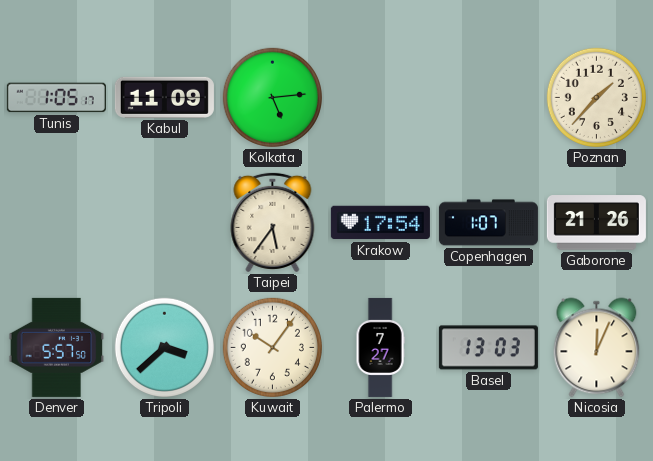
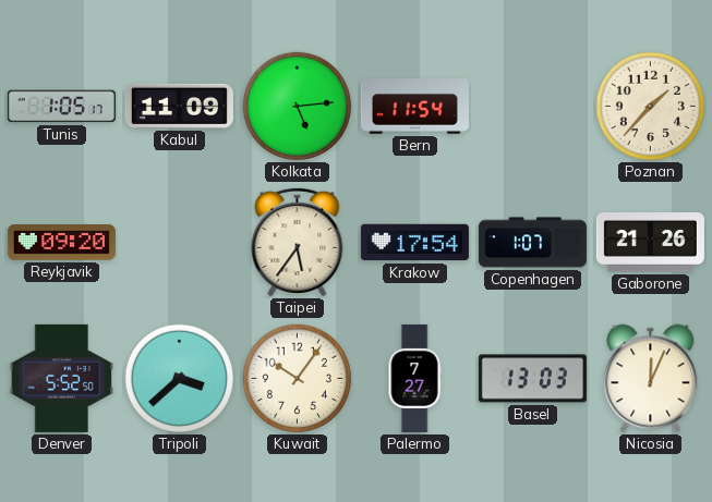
Bern: none -> 11:54
Reykjavik: none -> 09:20
Denver: 5:57 -> 5:52
